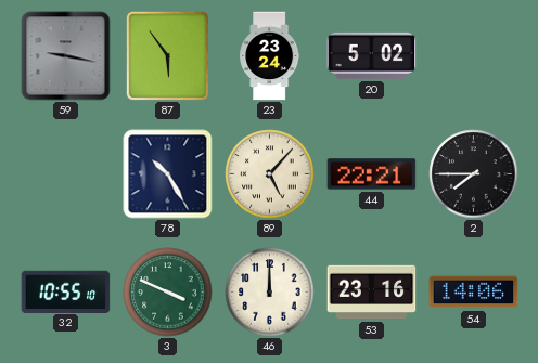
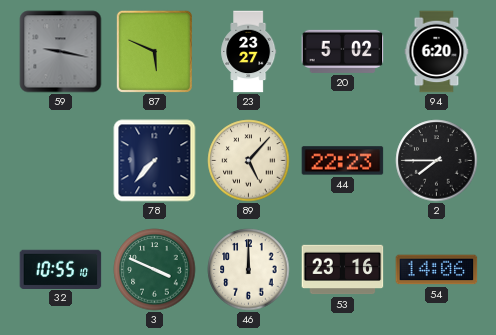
87: 5:54 -> 5:49
23: 23:24 -> 23:27
94: none -> 6:20
78: 10:25 -> 7:37
44: 22:21 -> 22:23
